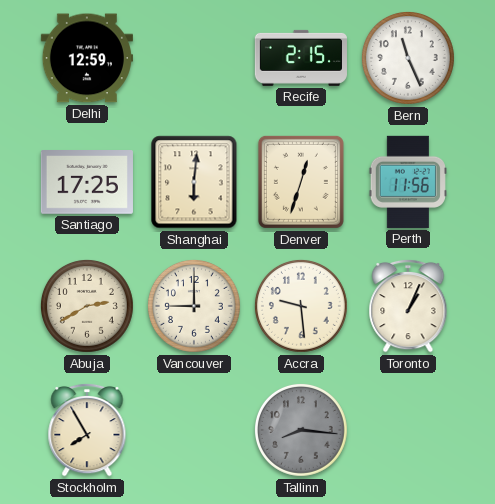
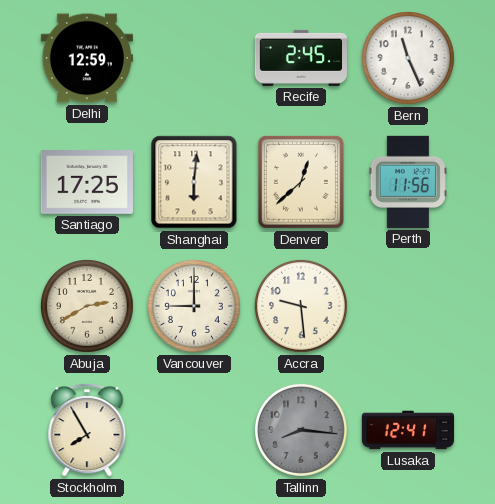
Recife: 2:15 -> 2:45
Denver: 12:33 -> 12:38
Toronto: 1:04 -> none
Lusaka: none -> 12:41
